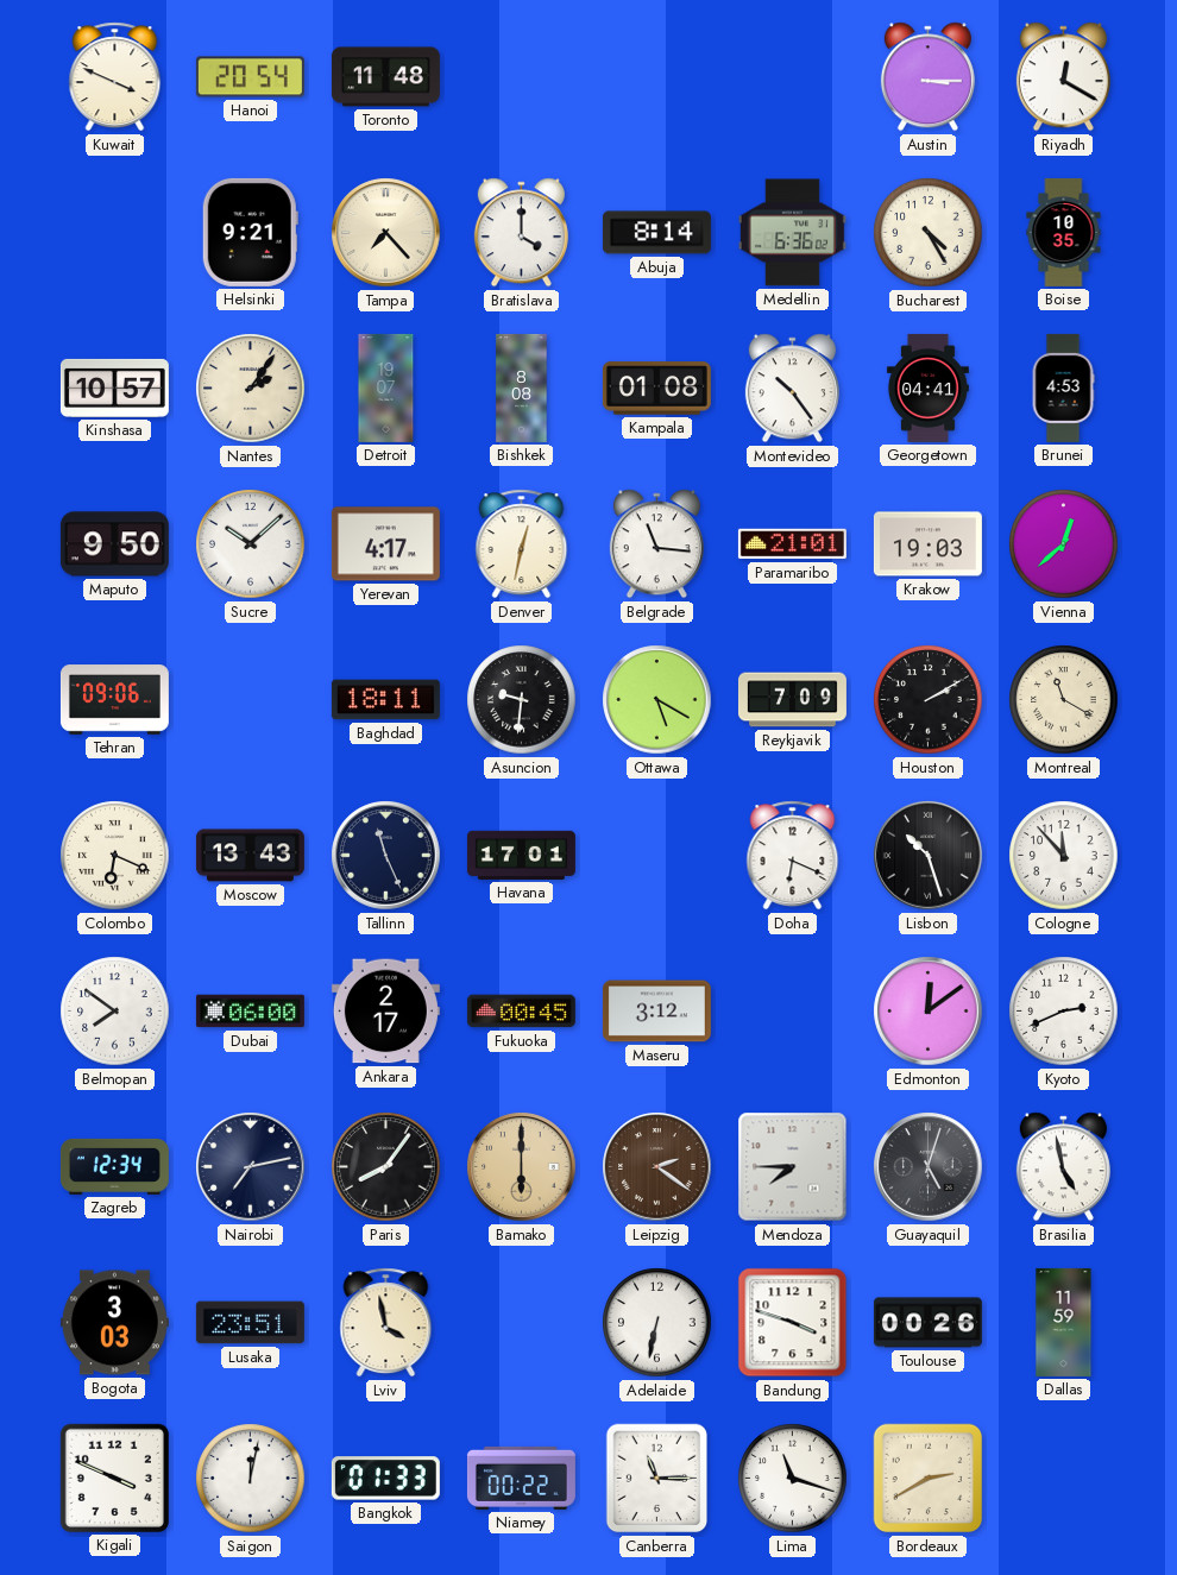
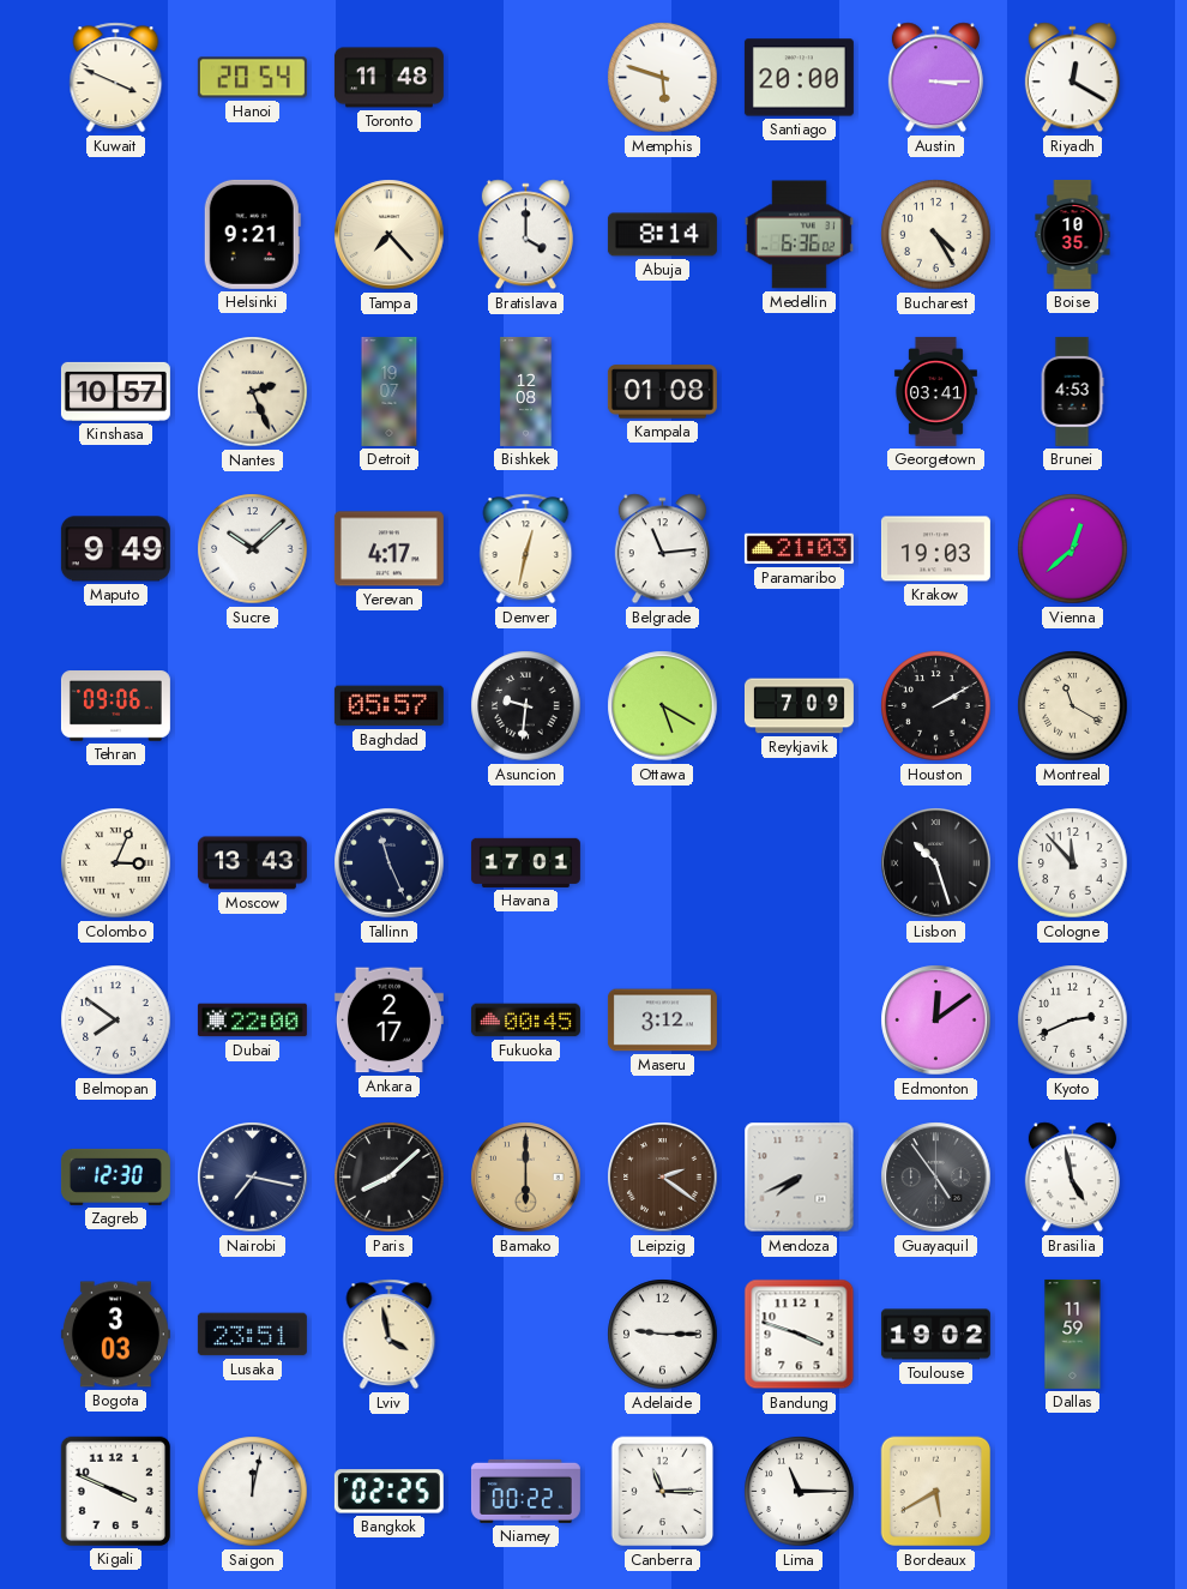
Memphis: none -> 5:48
Santiago: none -> 20:00
Nantes: 2:06 -> 2:26
Bishkek: 8:08 -> 12:08
Montevideo: 10:24 -> none
Georgetown: 04:41 -> 03:41
Maputo: 9:50 -> 9:49
Belgrade: 11:16 -> 11:14
Paramaribo: 21:01 -> 21:03
Baghdad: 18:11 -> 05:57
Colombo: 6:19 -> 3:04
Doha: 6:19 -> none
Dubai: 06:00 -> 22:00
Zagreb: 12:34 -> 12:30
Nairobi: 7:13 -> 7:17
Paris: 8:06 -> 8:08
Mendoza: 7:45 -> 7:41
Guayaquil: 5:03 -> 4:54
Adelaide: 6:32 -> 9:15
Toulouse: 00:26 -> 19:02
Bangkok: 01:33 -> 02:25
Lima: 11:18 -> 11:15
Bordeaux: 2:40 -> 5:40
